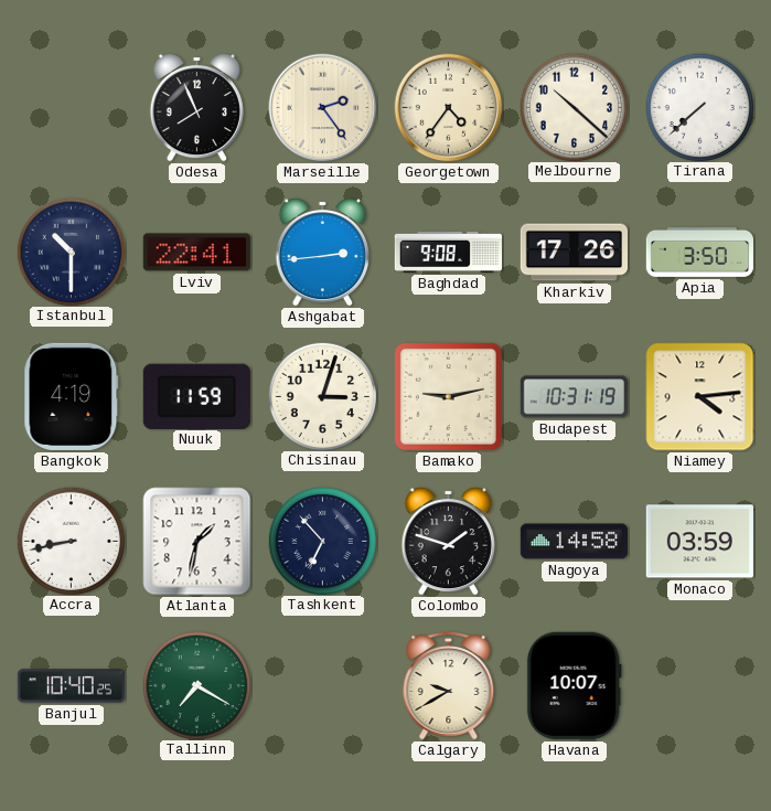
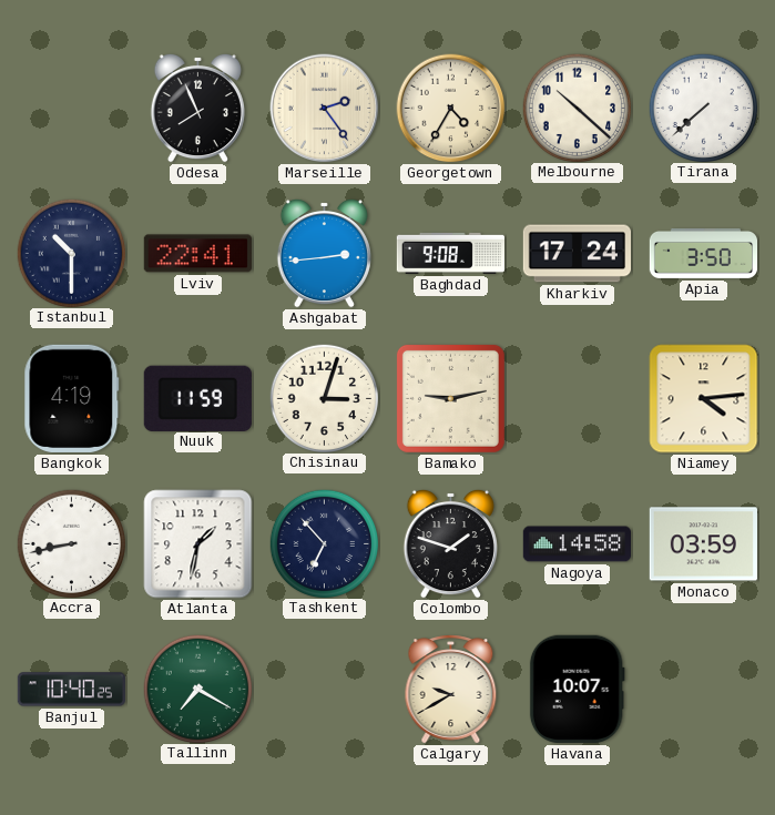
Georgetown: 4:36 -> 4:35
Kharkiv: 17:26 -> 17:24
Budapest: 10:31 -> none
